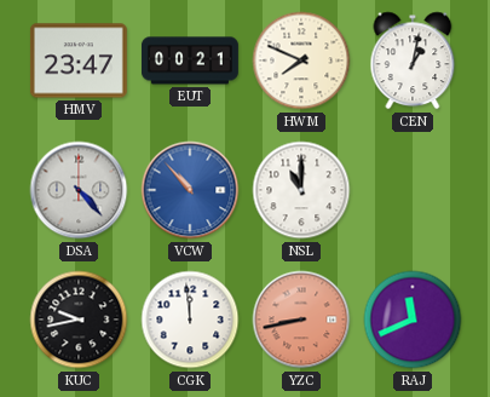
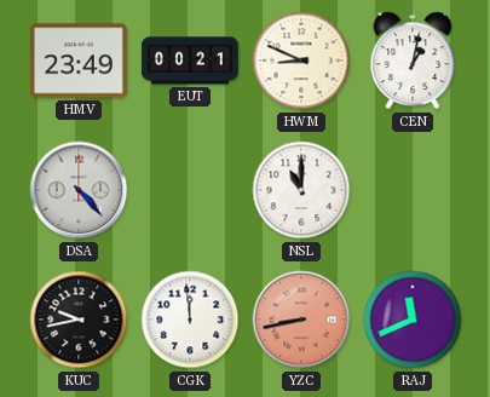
HMV: 23:47 -> 23:49
HWM: 7:49 -> 8:49
VCW: 10:53 -> none
